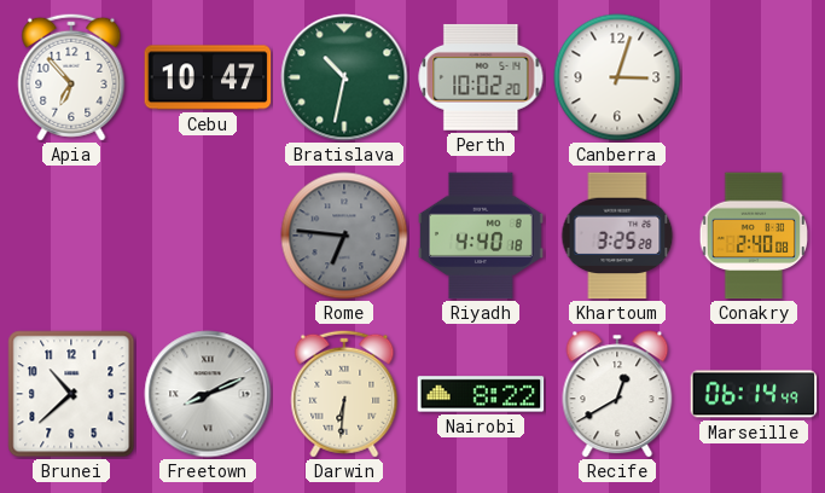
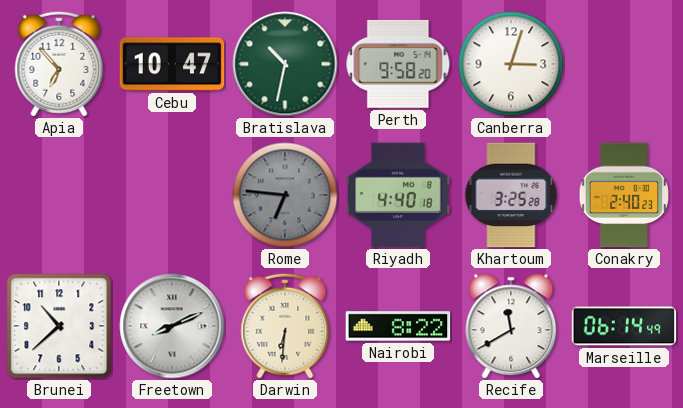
Perth: 10:02 -> 9:58
Conakry: 2:40:08 -> 2:40:23
Recife: 12:40 -> 11:40
